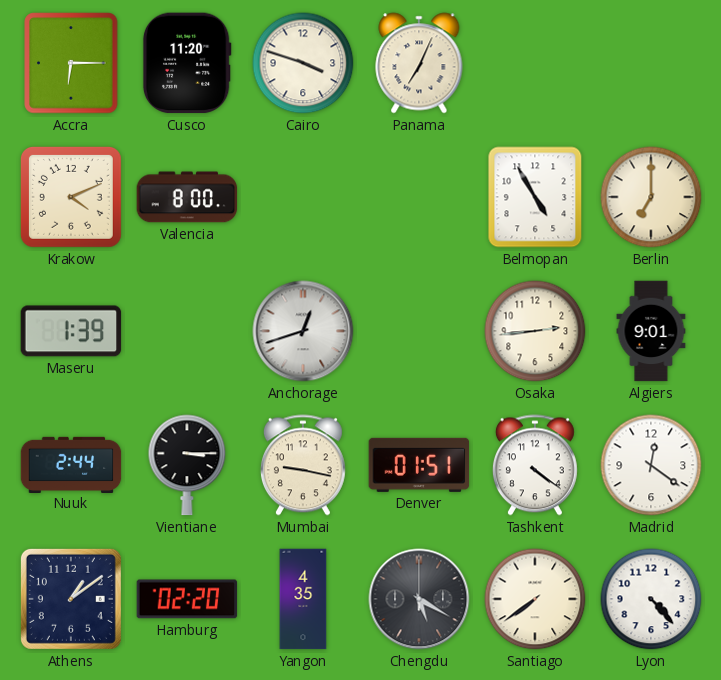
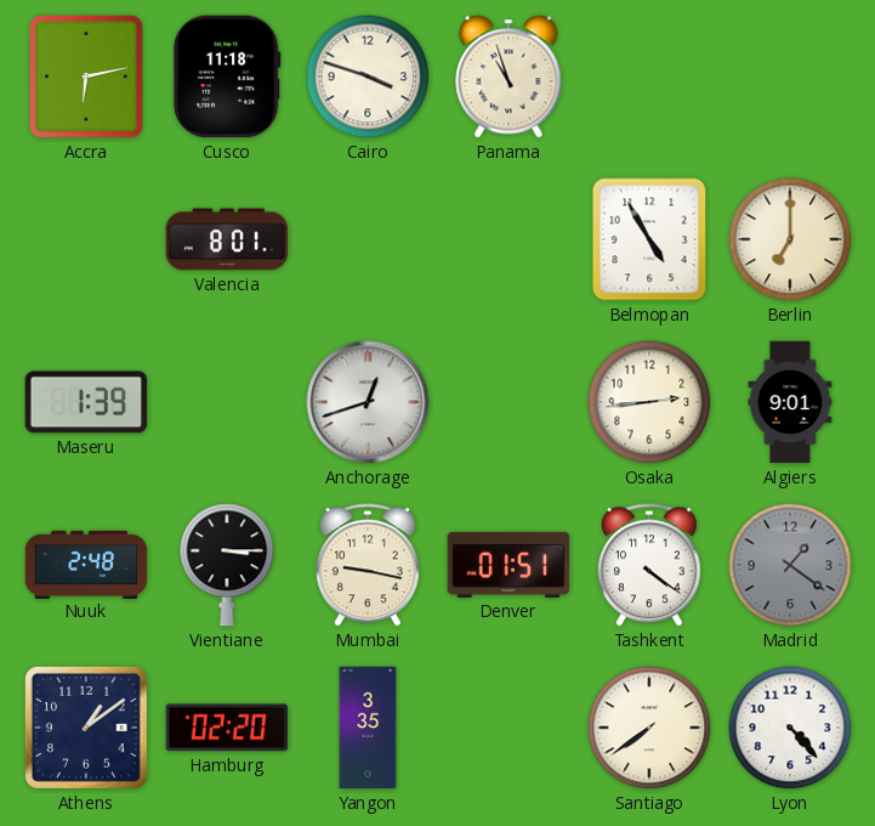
Accra: 6:15 -> 6:13
Cusco: 11:20 -> 11:18
Panama: 7:04 -> 10:57
Krakow: 4:11 -> none
Valencia: 8:00 -> 8:01
Nuuk: 2:44 -> 2:48
Madrid: 12:21 -> 1:21
Madrid dial: white -> grey
Yangon: 4:35 -> 3:35
Chengdu: 5:20 -> none
